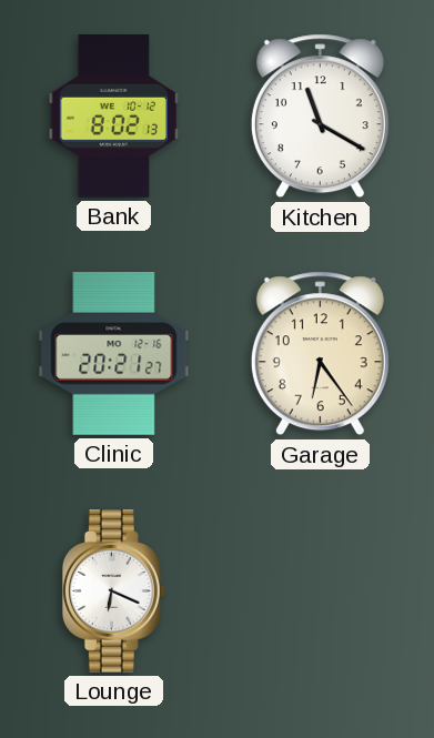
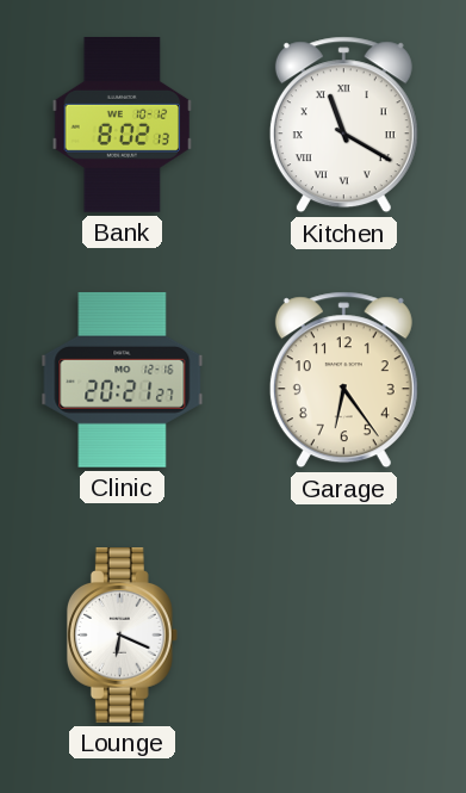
Kitchen numerals: Arabic -> Roman
